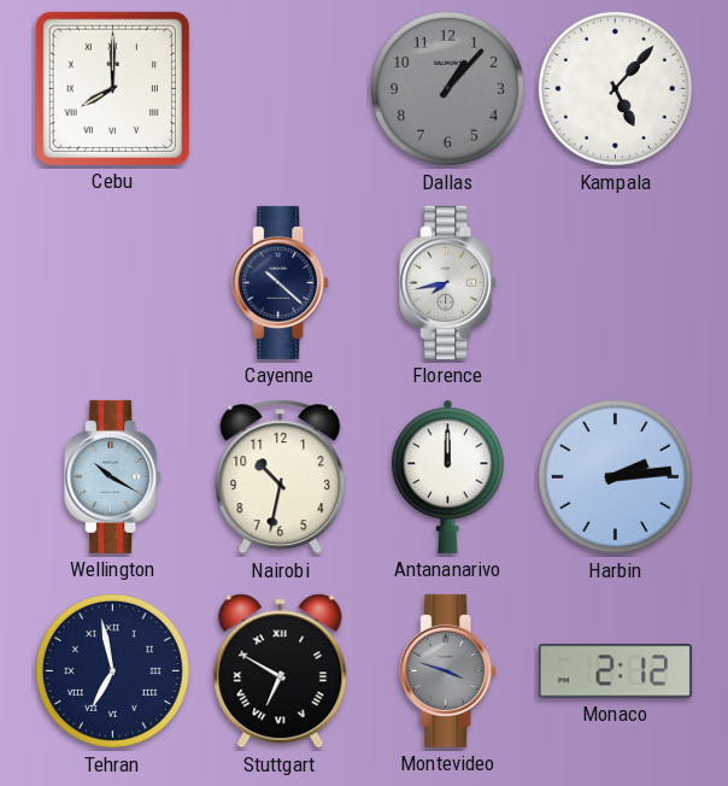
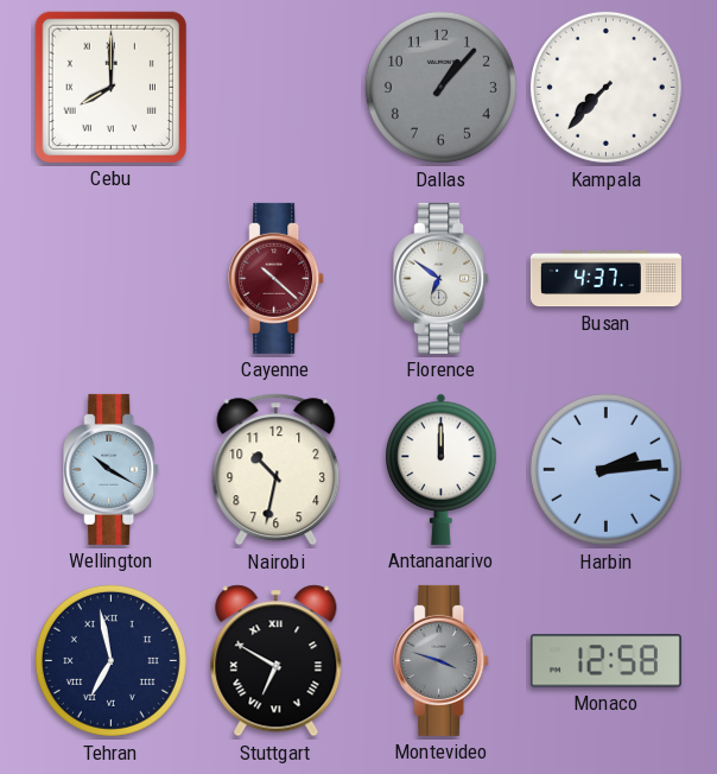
Kampala: 5:07 -> 7:37
Cayenne dial: navy -> burgundy
Florence: 7:43 -> 6:51
Busan: none -> 4:37
Monaco: 2:12 -> 12:58
